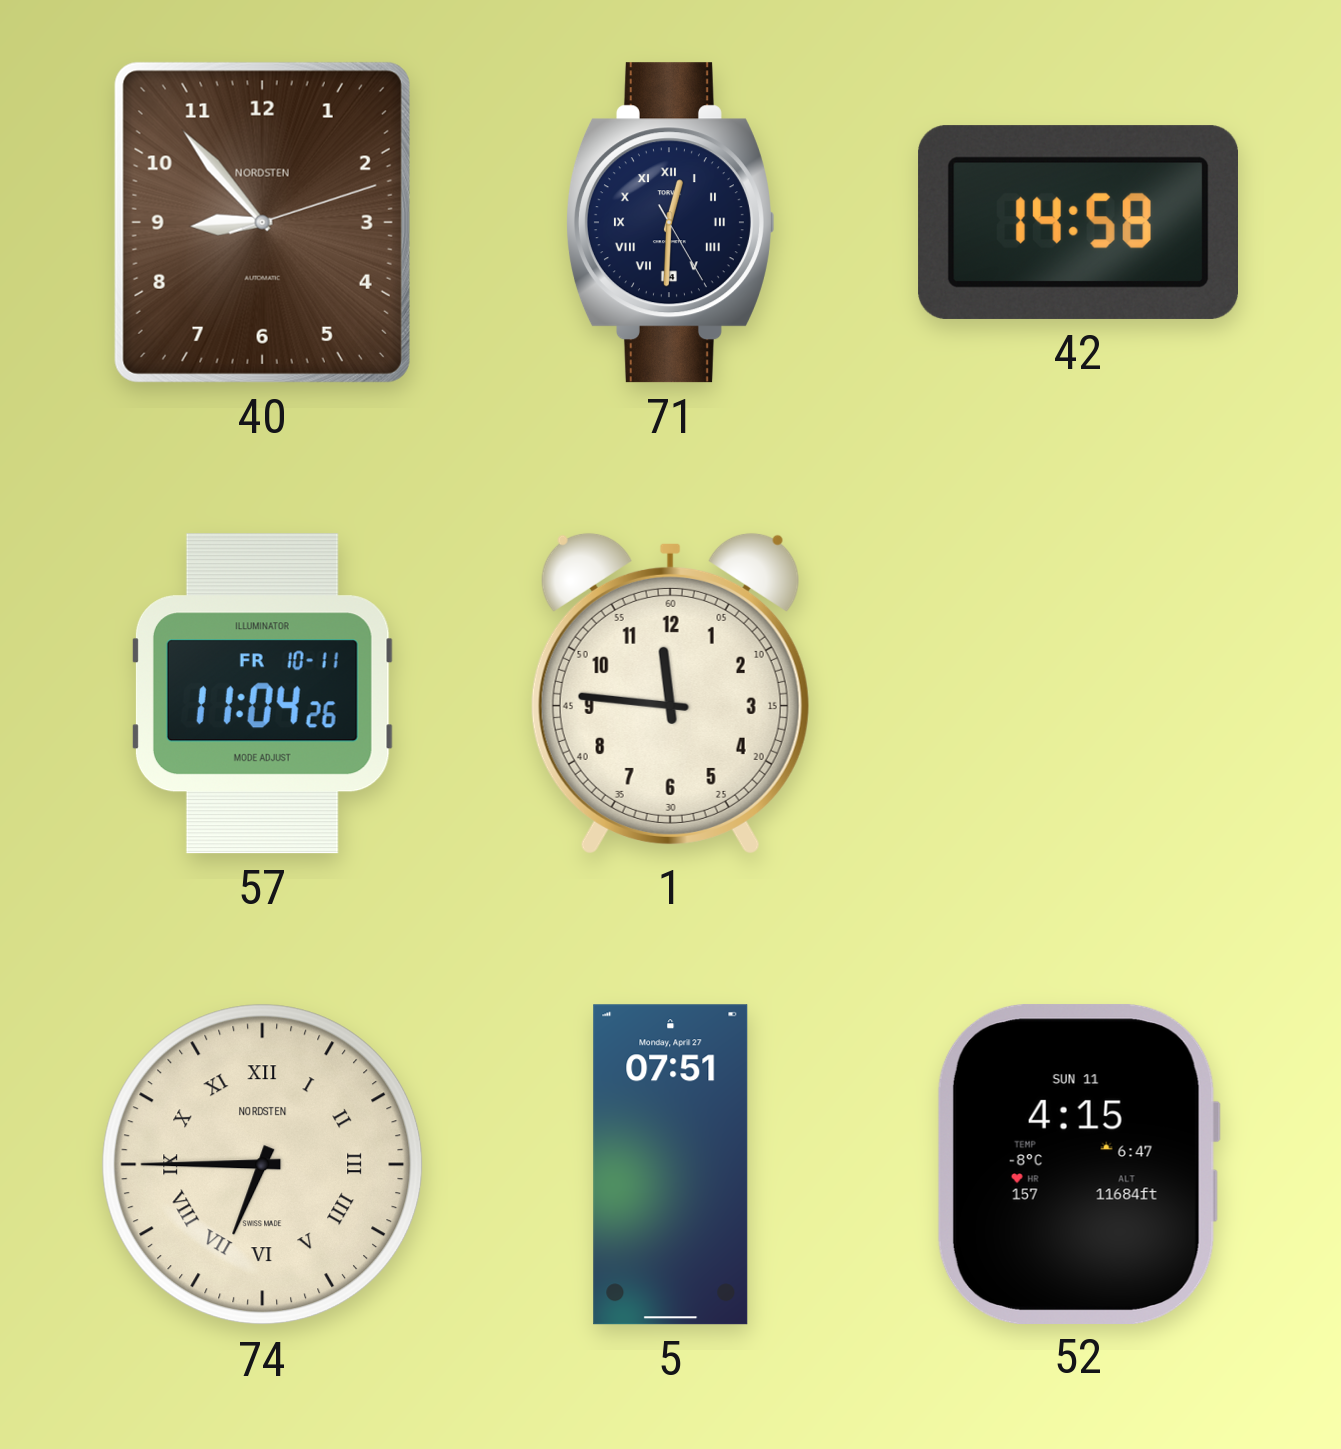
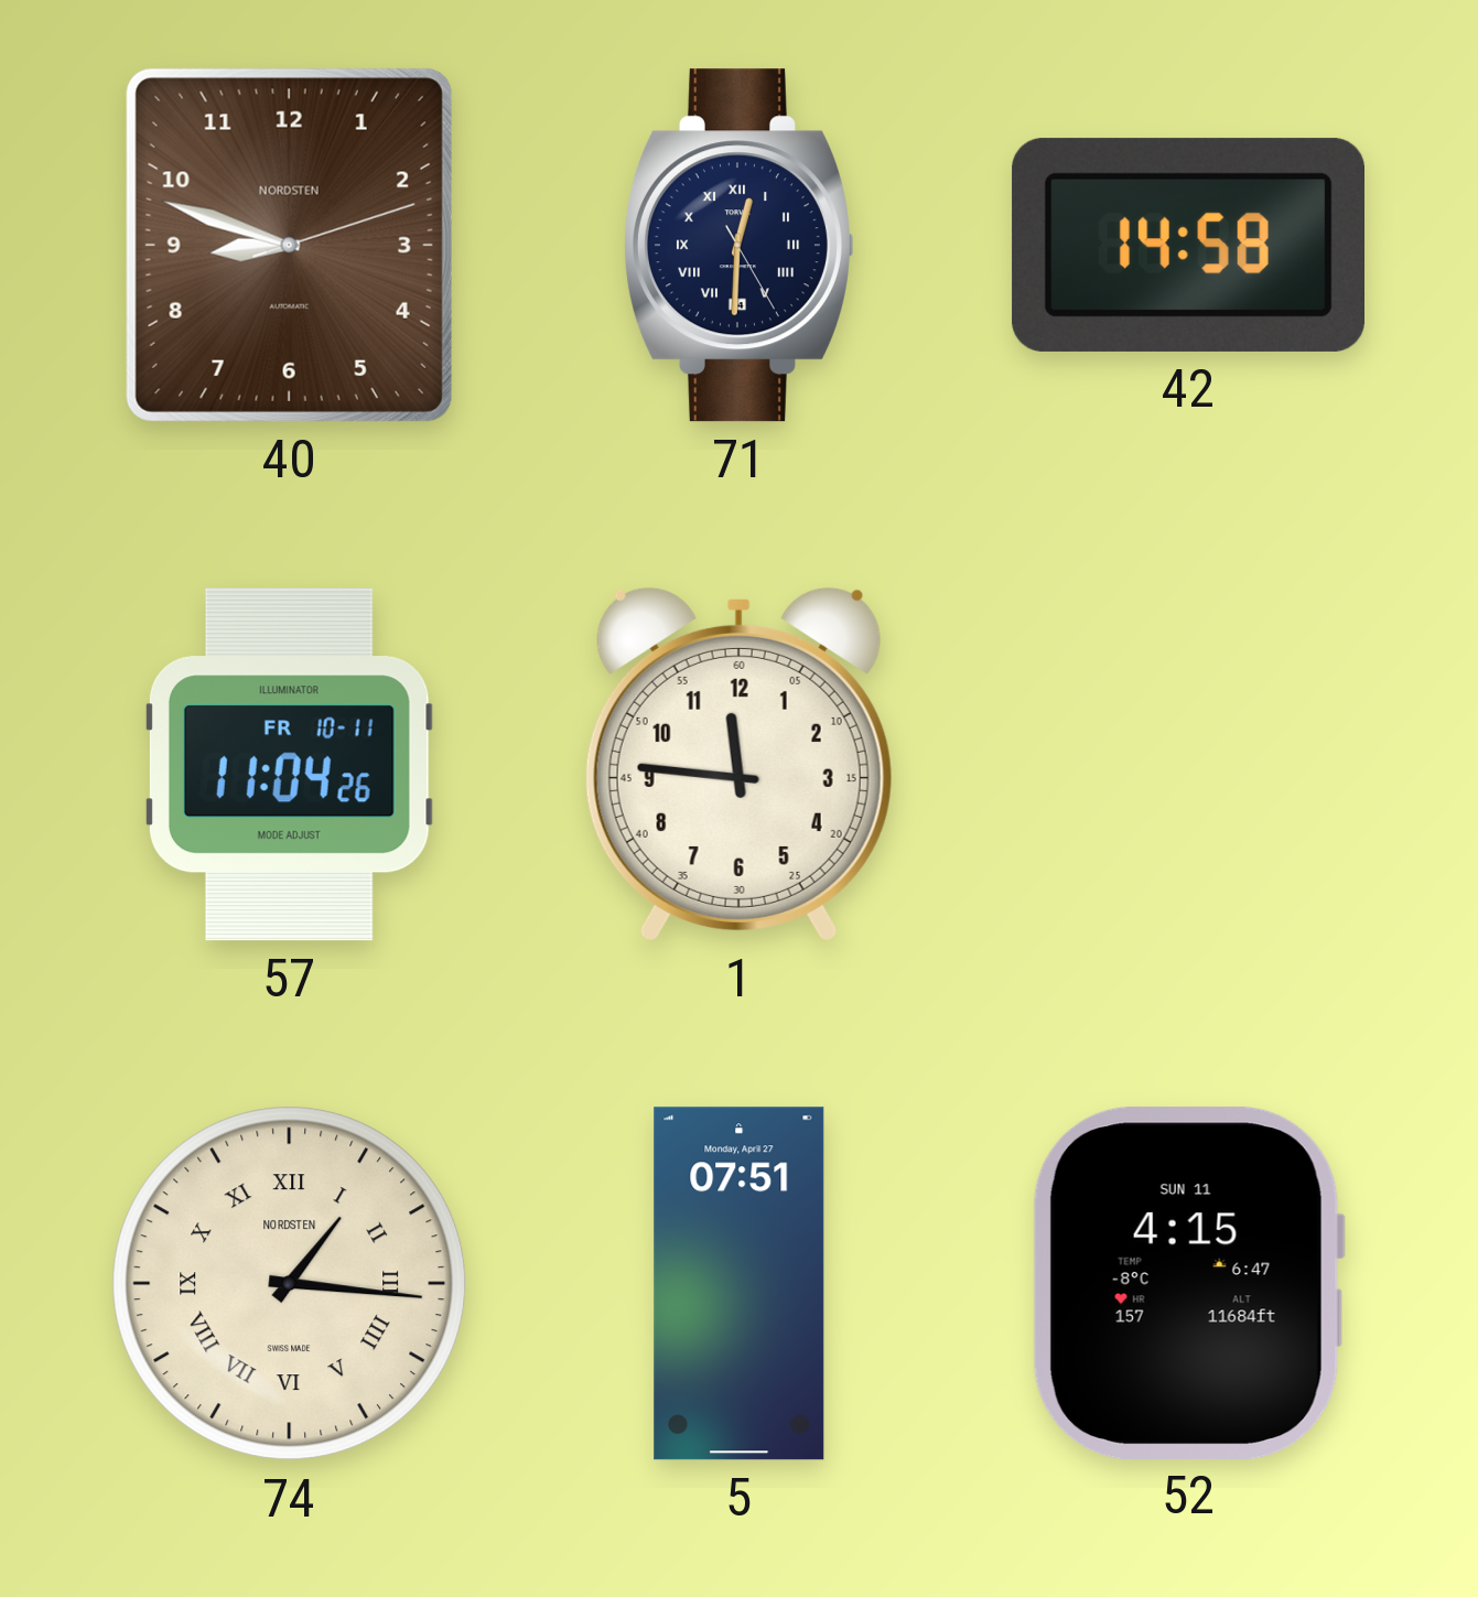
40: 8:53 -> 8:48
74: 6:45 -> 1:16
